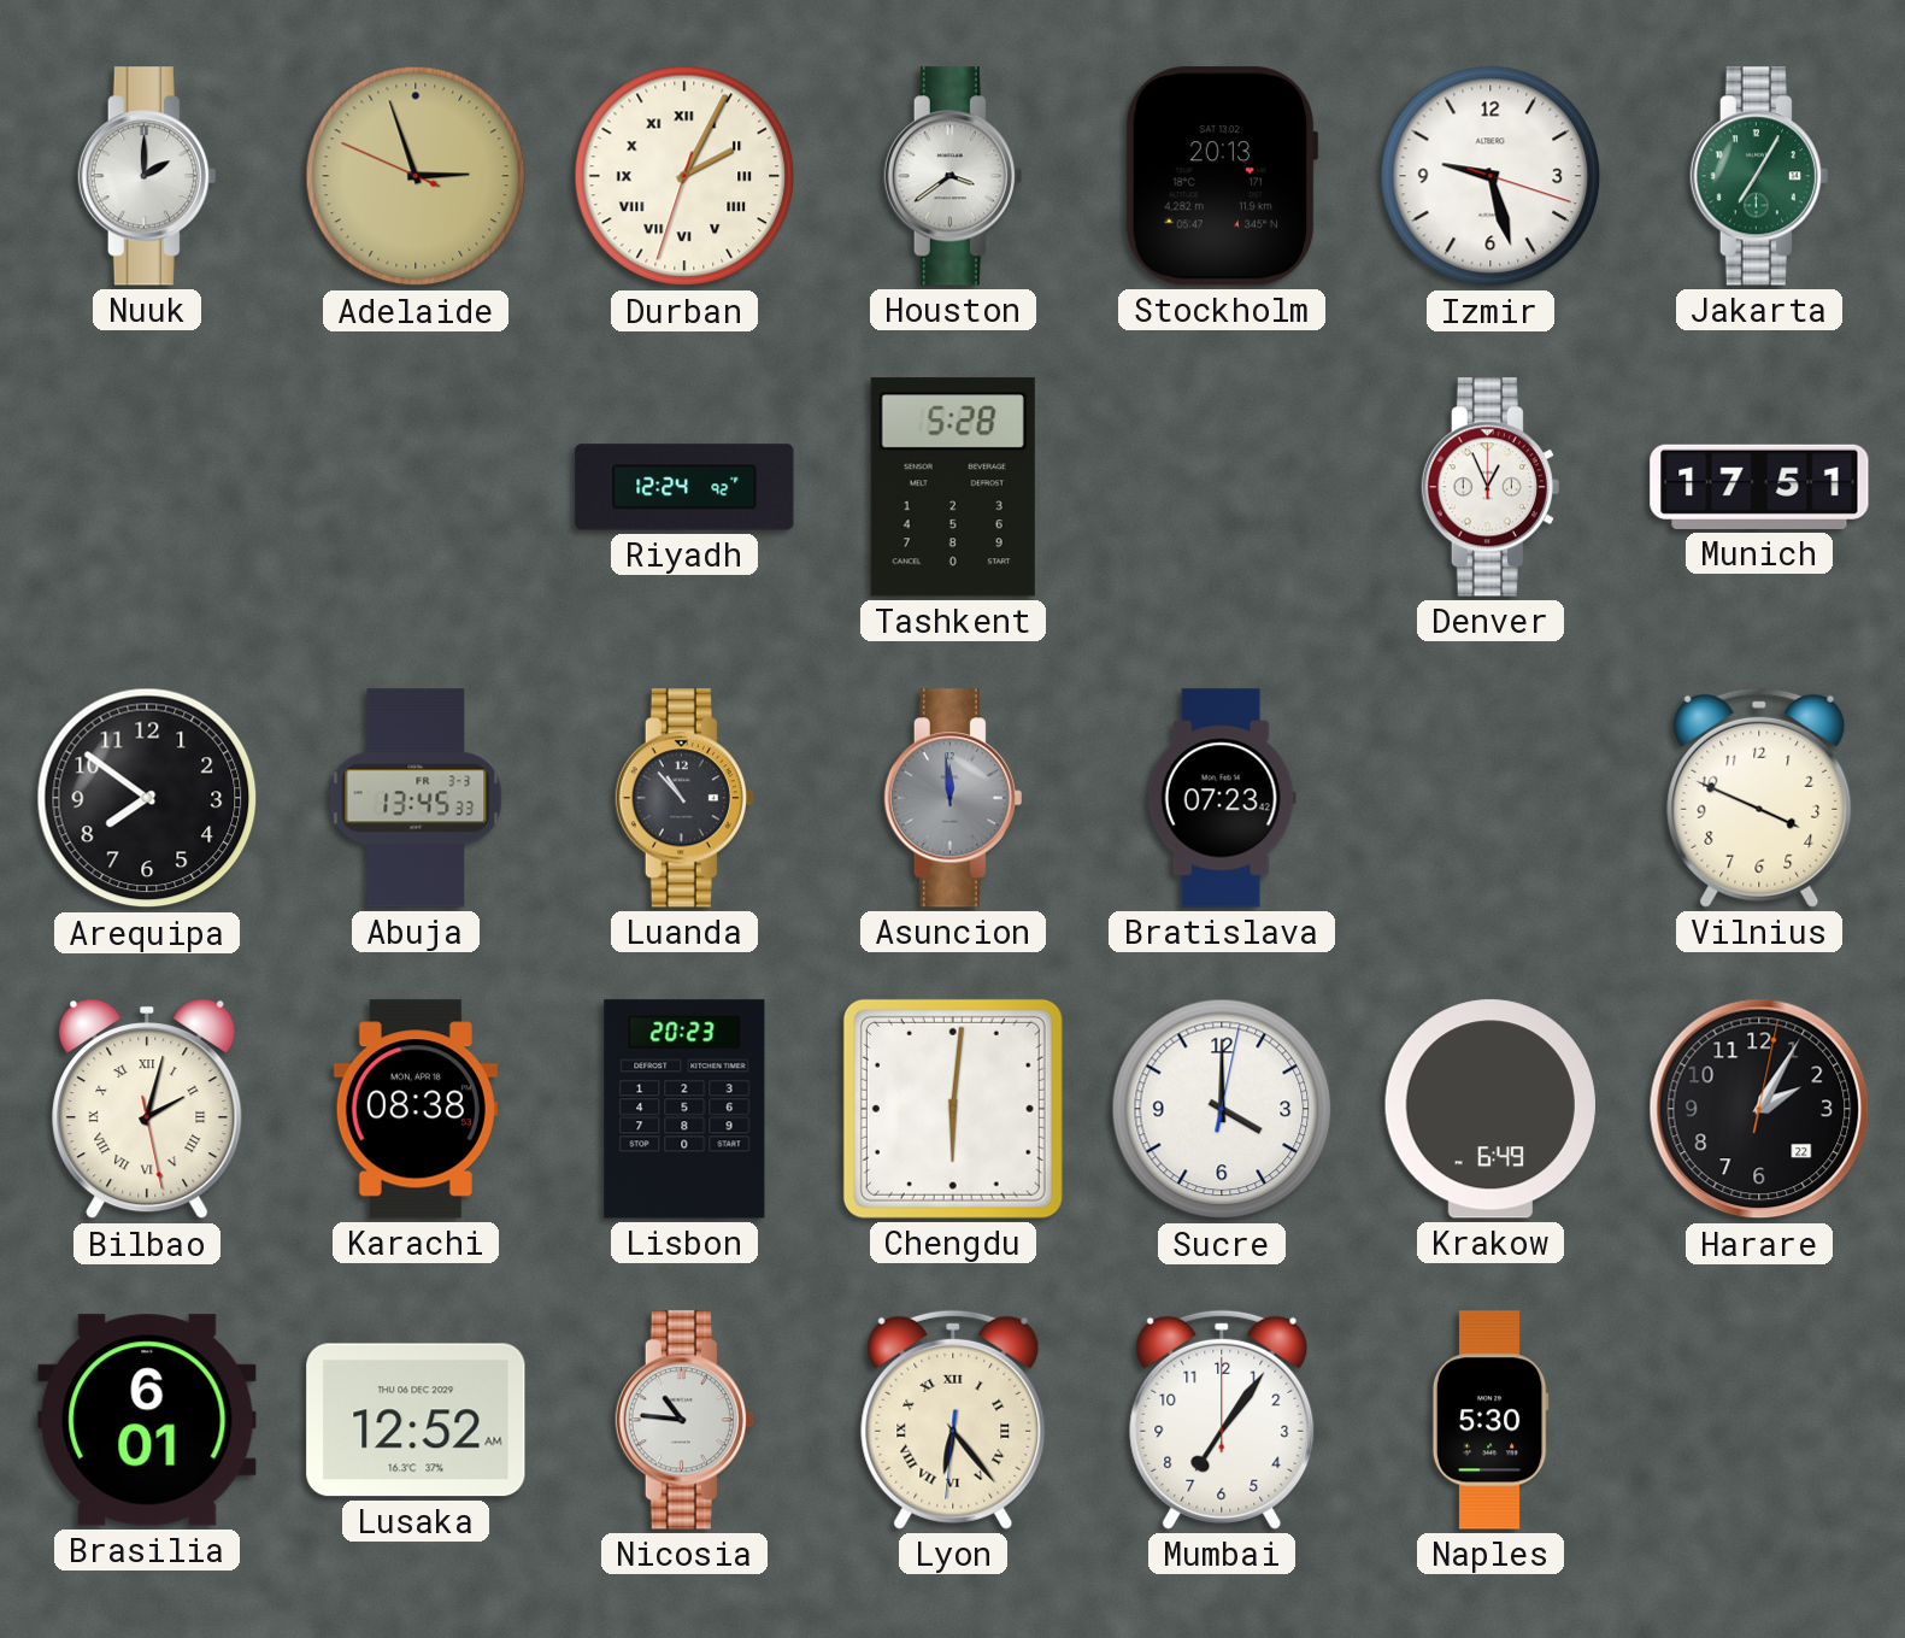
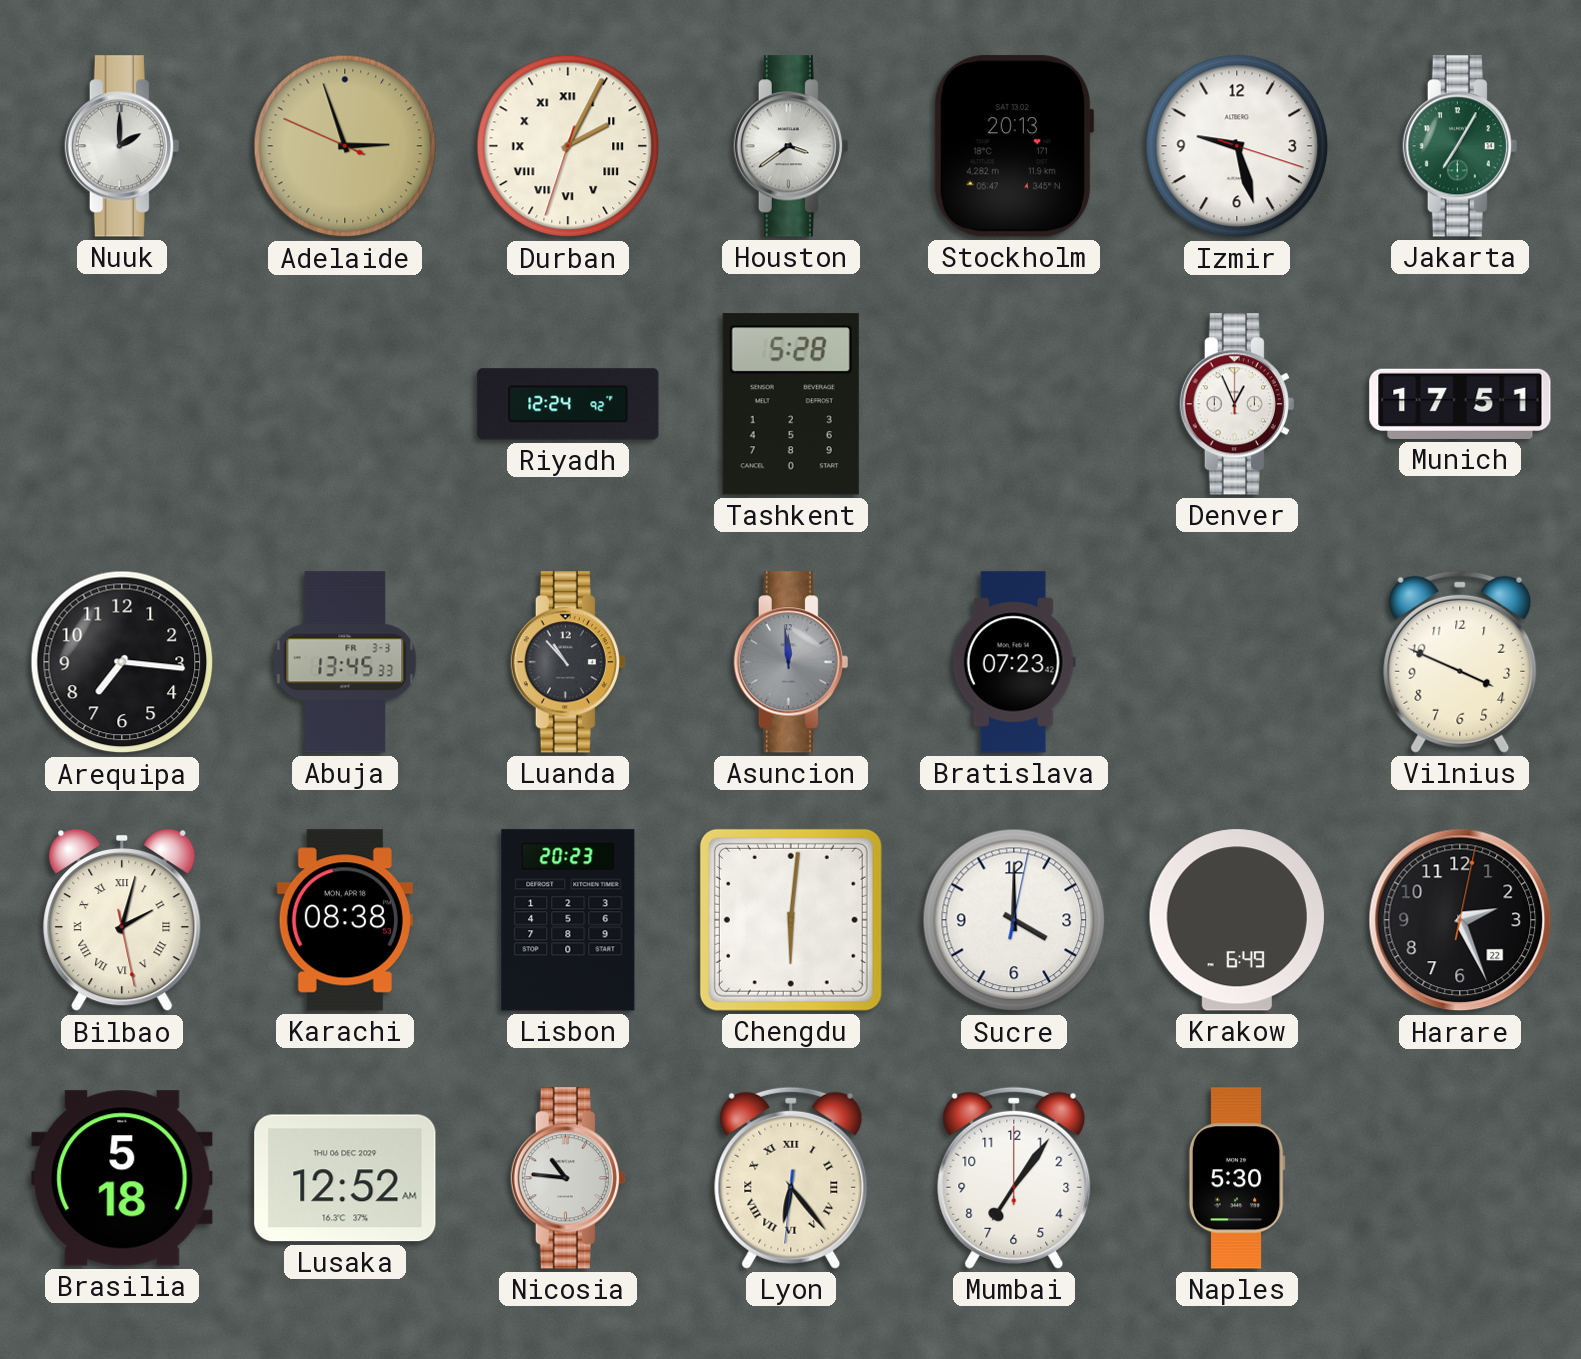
Arequipa: 7:51 -> 7:16
Harare: 2:05 -> 2:26
Brasilia: 6:01 -> 5:18
